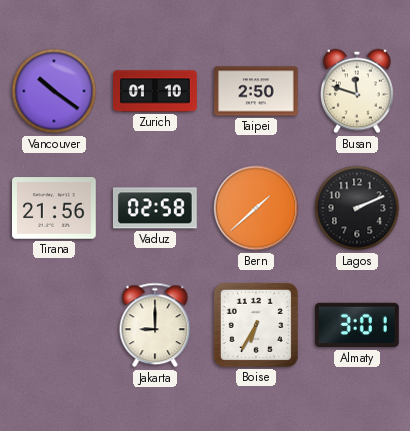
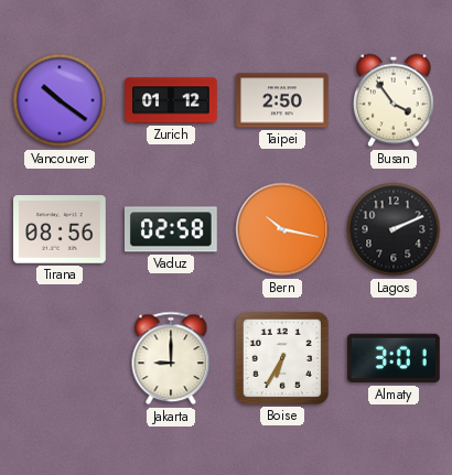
Zurich: 01:10 -> 01:12
Busan: 11:48 -> 3:54
Tirana: 21:56 -> 08:56
Bern: 1:38 -> 10:17
